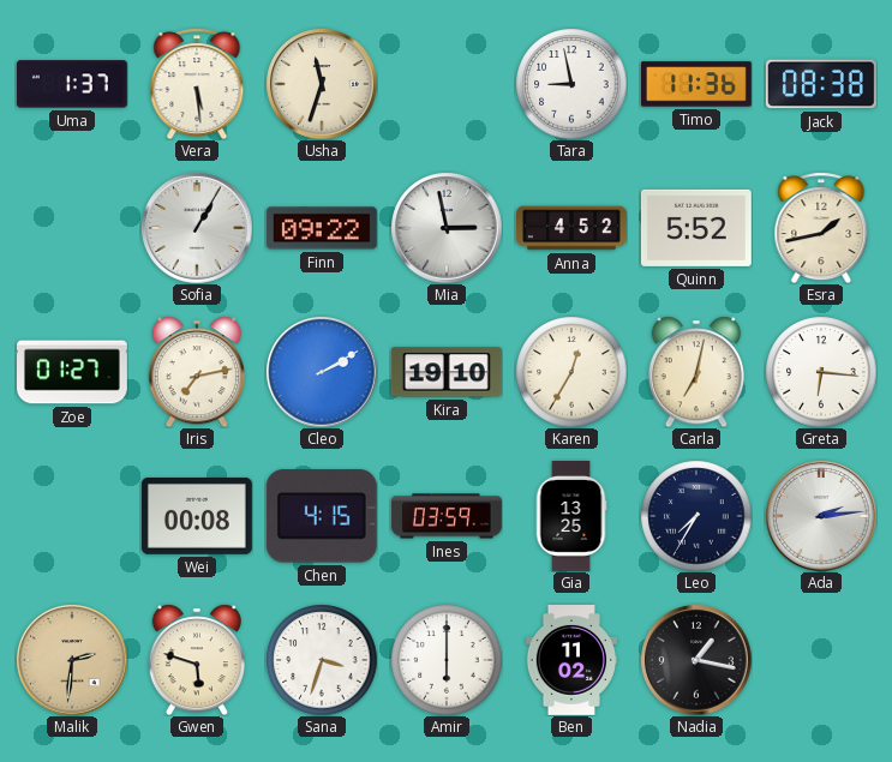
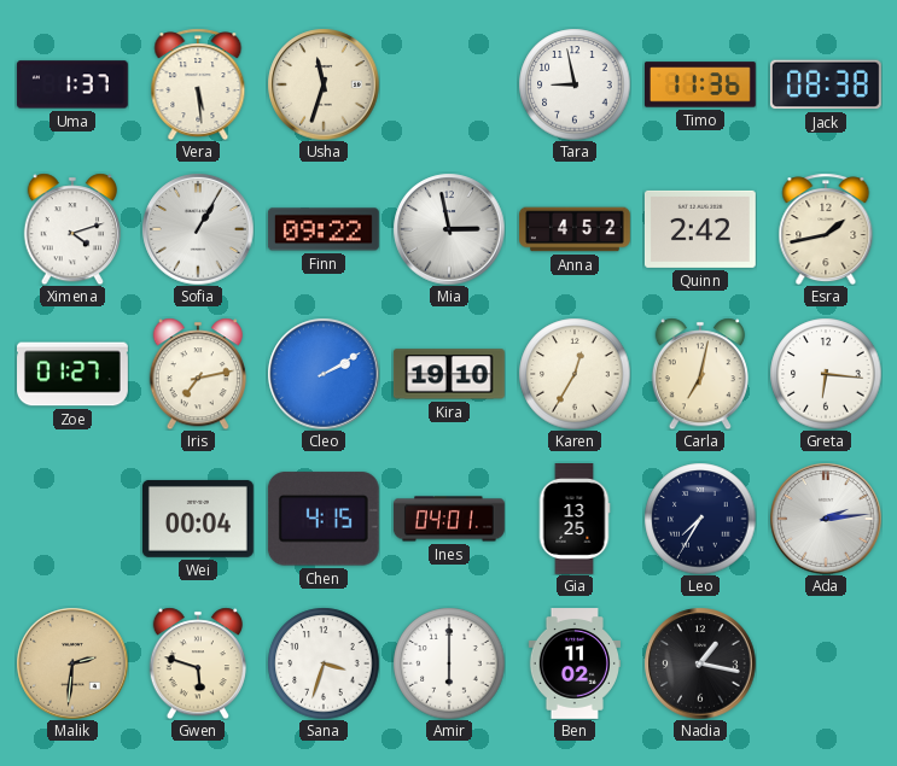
Ximena: none -> 4:12
Quinn: 5:52 -> 2:42
Wei: 00:08 -> 00:04
Ines: 03:59 -> 04:01
